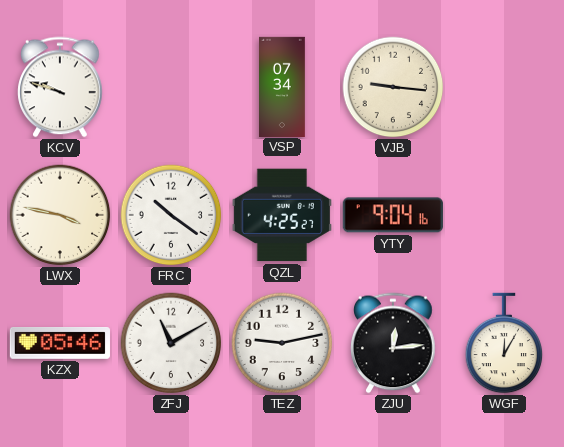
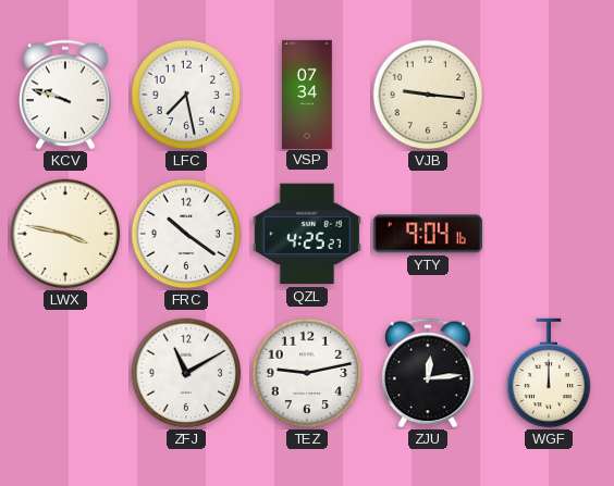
LFC: none -> 7:28
KZX: 05:46 -> none
WGF: 12:05 -> 12:00
